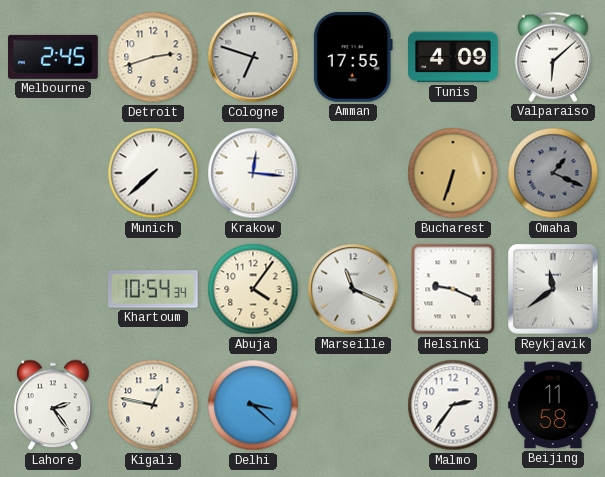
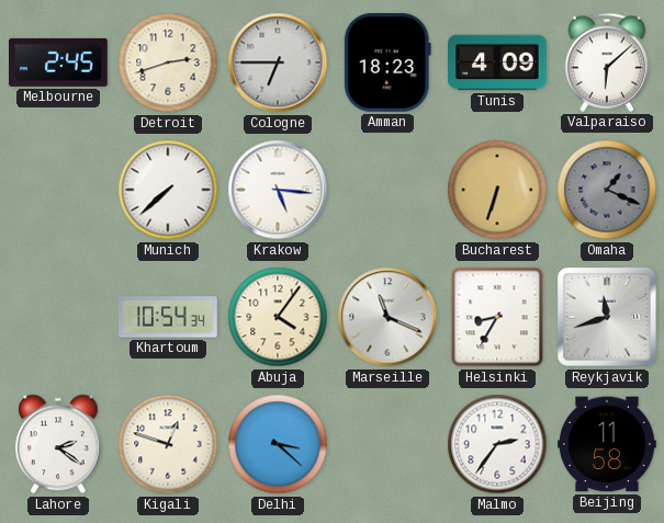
Cologne: 6:48 -> 6:45
Amman: 17:55 -> 18:23
Krakow: 12:16 -> 5:16
Helsinki: 9:19 -> 8:35
Reykjavik: 11:39 -> 11:42
Lahore: 2:24 -> 2:21
Kigali: 12:47 -> 12:48
